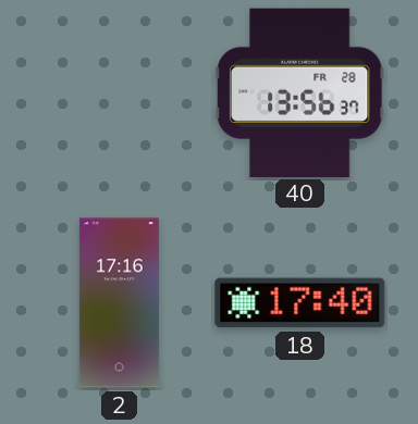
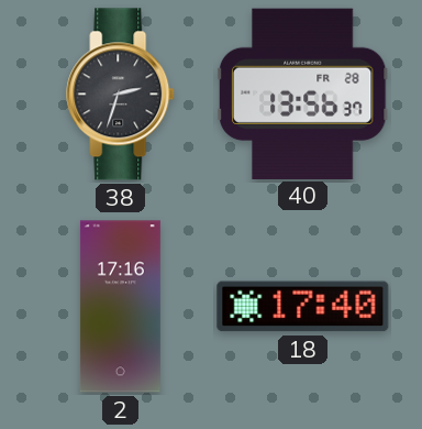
38: none -> 2:33
